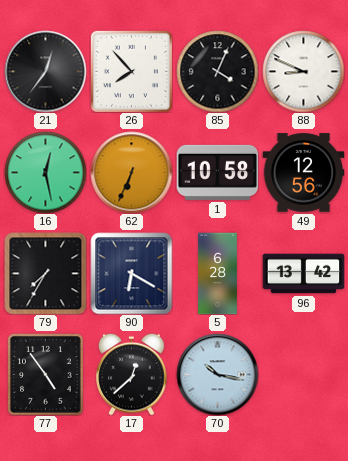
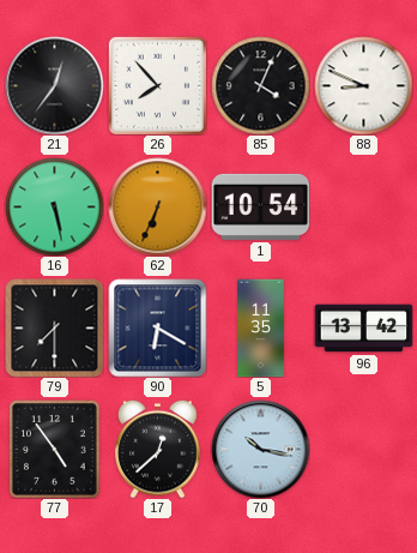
16: 12:28 -> 5:28
1: 10:58 -> 10:54
49: 12:56 -> none
79: 7:35 -> 7:30
5: 6:28 -> 11:35
